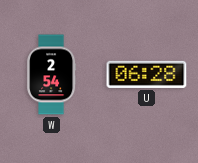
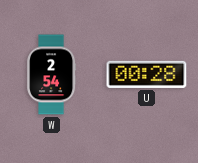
U: 06:28 -> 00:28
